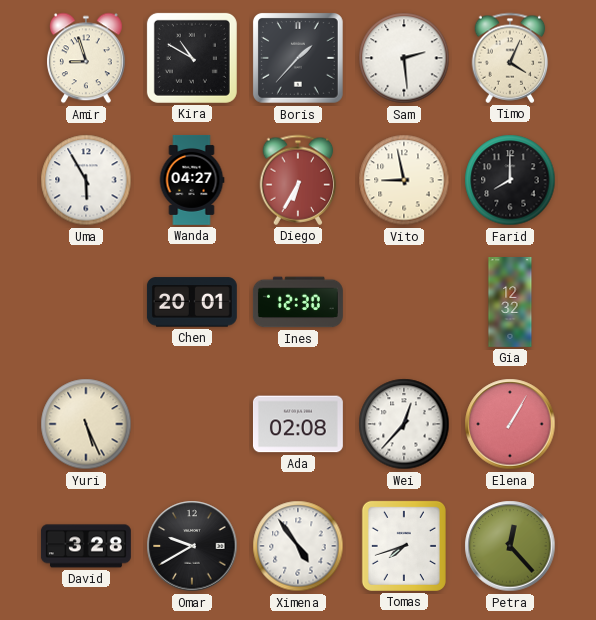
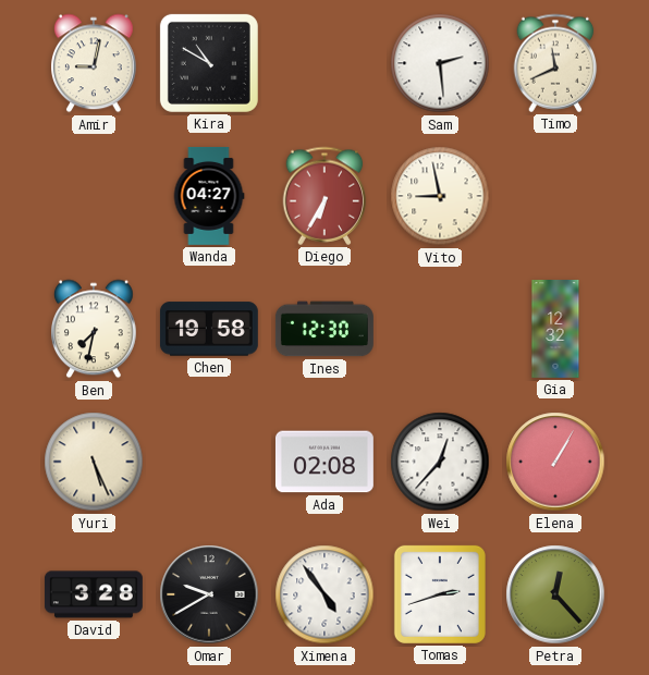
Amir: 8:57 -> 9:02
Boris: 1:37 -> none
Timo: 4:04 -> 11:41
Uma: 5:55 -> none
Farid: 8:00 -> none
Ben: none -> 7:32
Chen: 20:01 -> 19:58
Tomas: 7:42 -> 2:42
